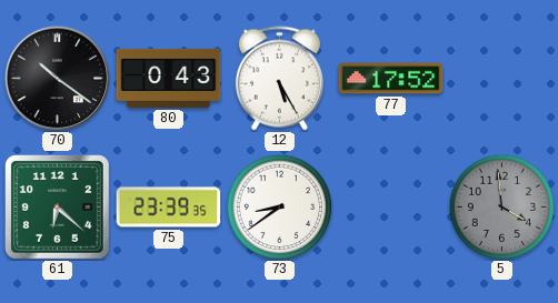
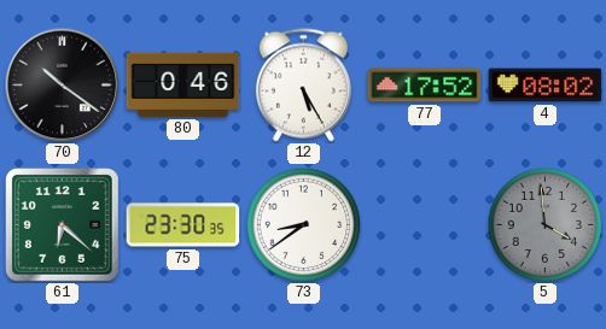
80: 0:43 -> 0:46
4: none -> 08:02
75: 23:39 -> 23:30
